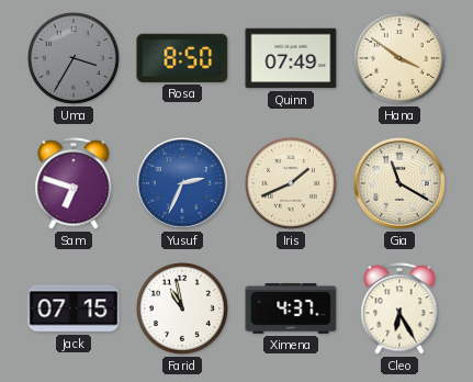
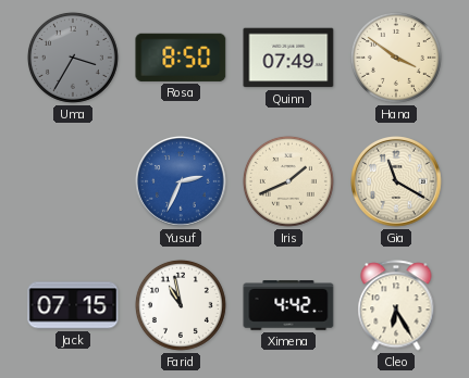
Sam: 6:48 -> none
Ximena: 4:37 -> 4:42
